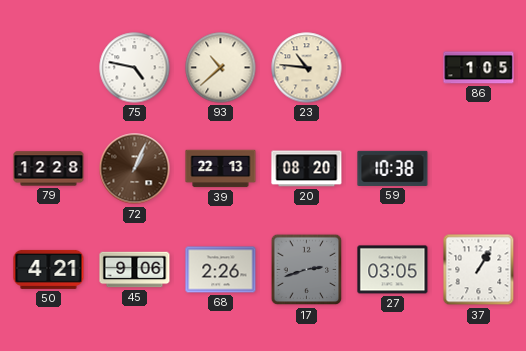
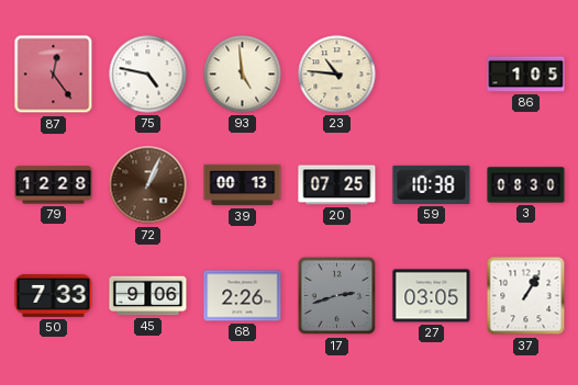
87: none -> 12:24
93: 10:38 -> 4:59
39: 22:13 -> 00:13
20: 08:20 -> 07:25
3: none -> 08:30
50: 4:21 -> 7:33
